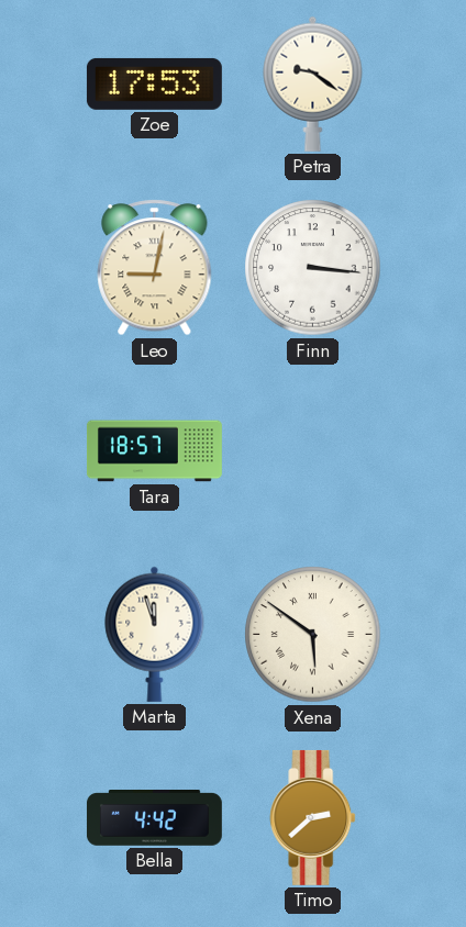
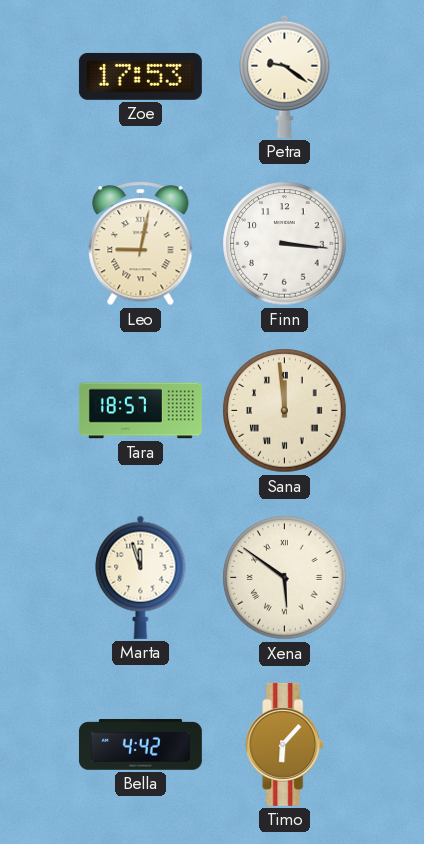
Sana: none -> 11:59
Timo: 2:38 -> 6:07
